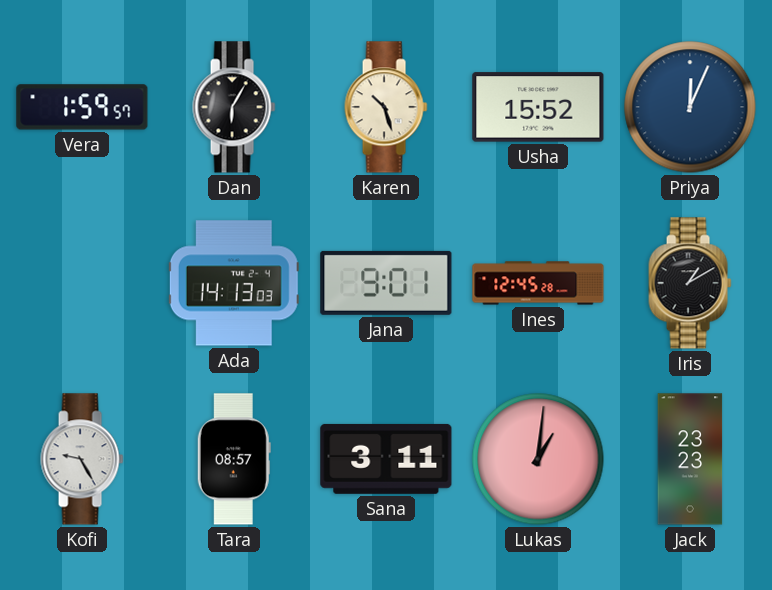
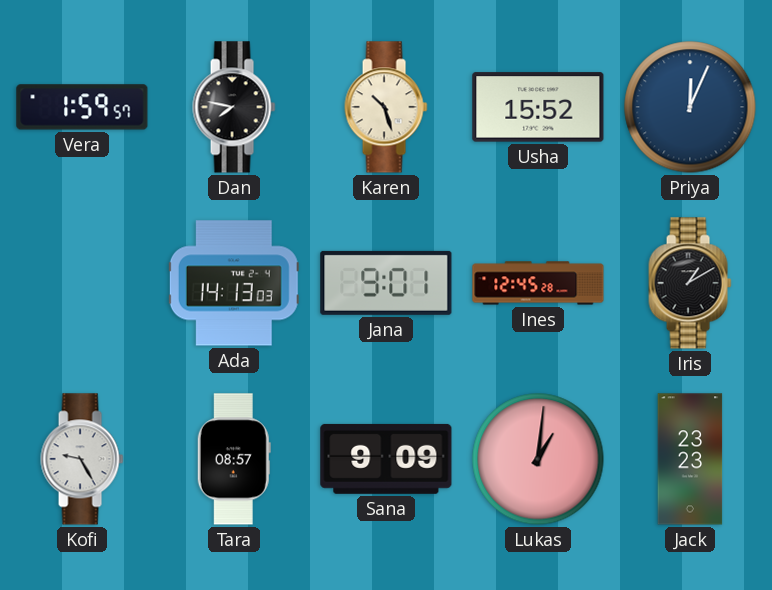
Dan: 6:05 -> 7:47
Sana: 3:11 -> 9:09
